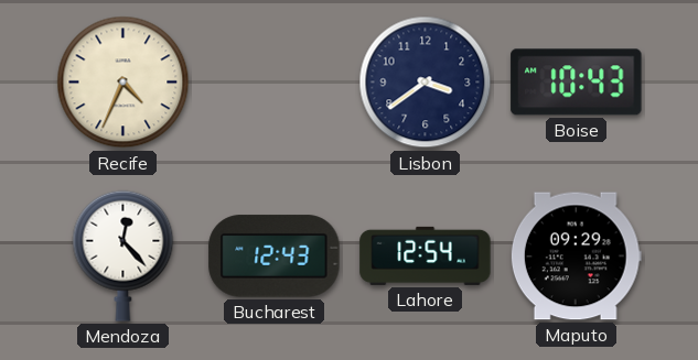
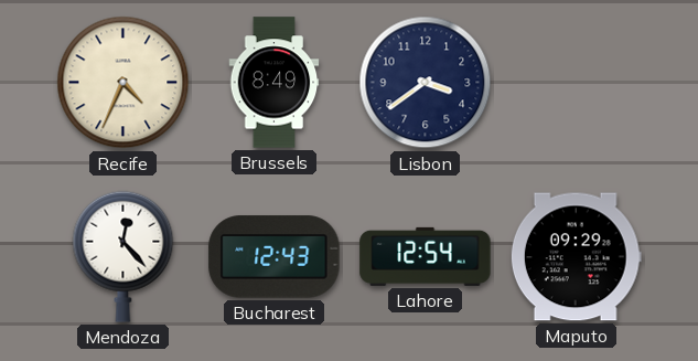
Brussels: none -> 8:49
Boise: 10:43 -> none
